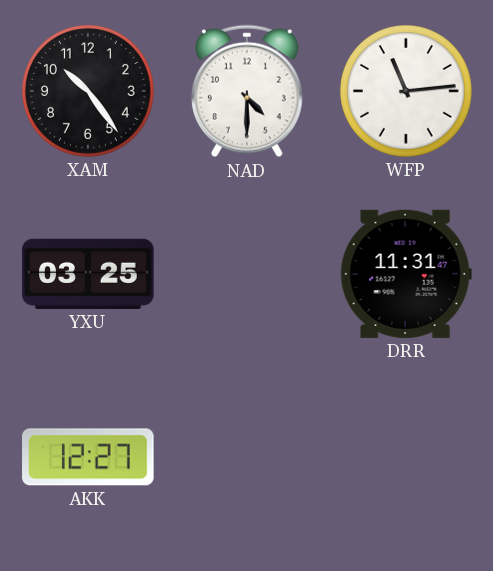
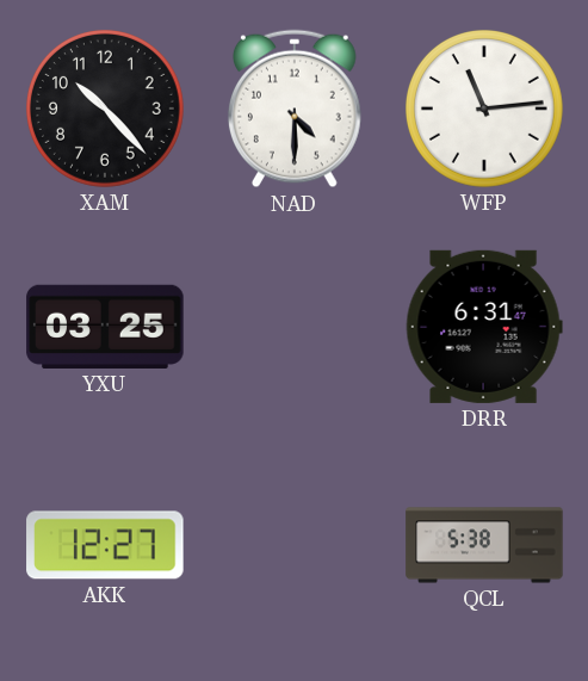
XAM: 10:24 -> 10:23
DRR: 11:31 -> 6:31
QCL: none -> 5:38
